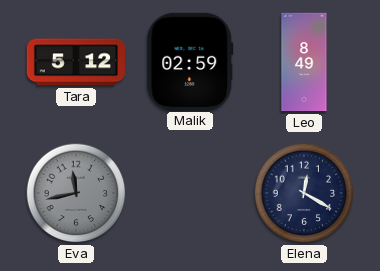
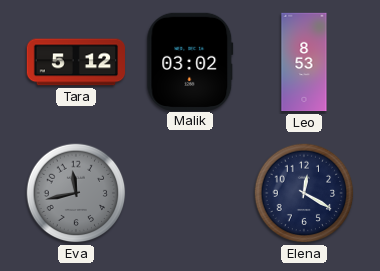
Malik: 02:59 -> 03:02
Leo: 8:49 -> 8:53
